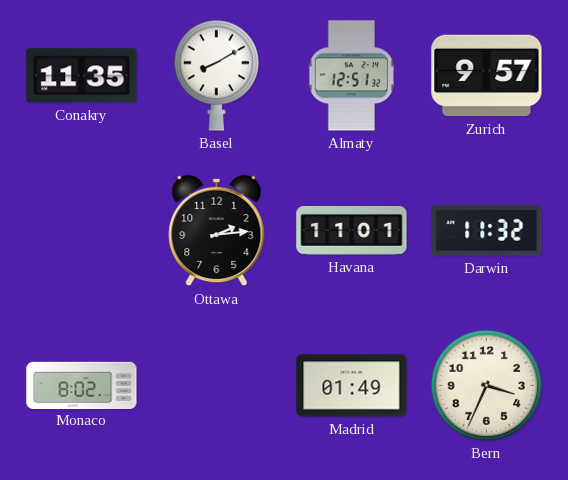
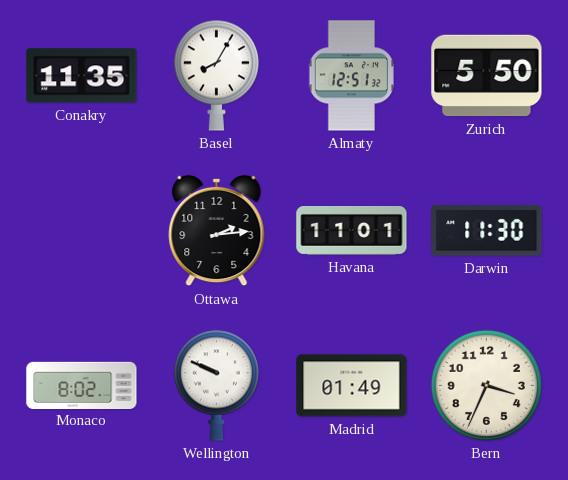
Basel: 8:10 -> 8:05
Zurich: 9:57 -> 5:50
Darwin: 11:32 -> 11:30
Wellington: none -> 9:49
